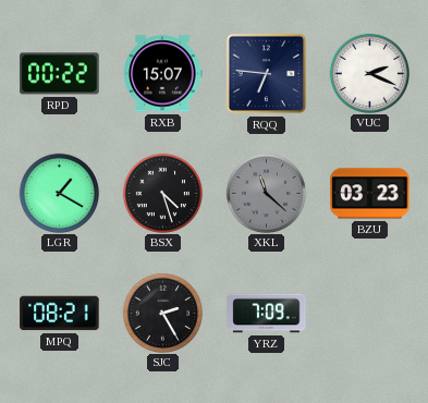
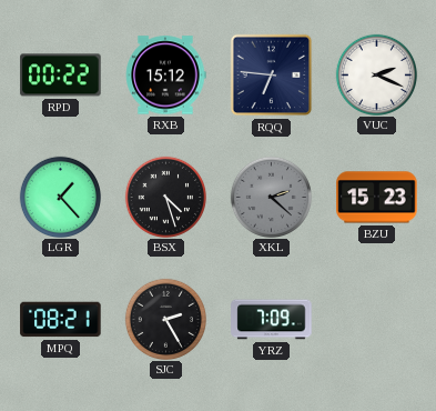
RXB: 15:07 -> 15:12
LGR: 1:20 -> 1:23
XKL: 11:22 -> 2:22
BZU: 03:23 -> 15:23
